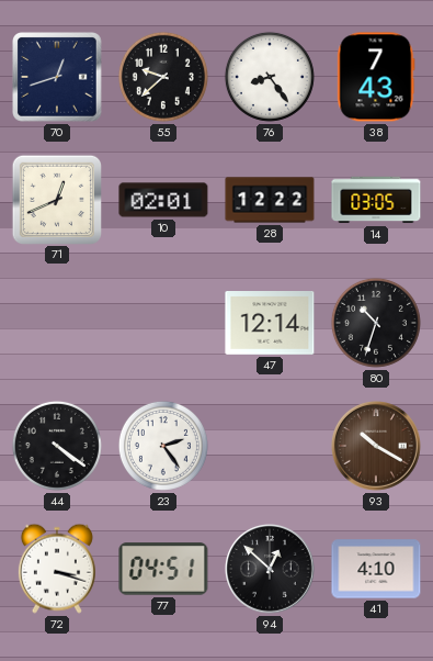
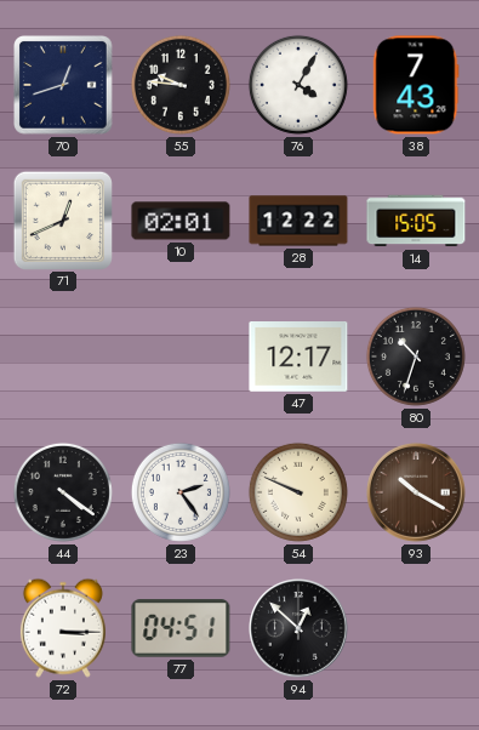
55: 9:38 -> 9:46
76: 8:24 -> 4:05
14: 03:05 -> 15:05
47: 12:14 -> 12:17
54: none -> 9:49
72: 3:18 -> 3:15
41: 4:10 -> none
